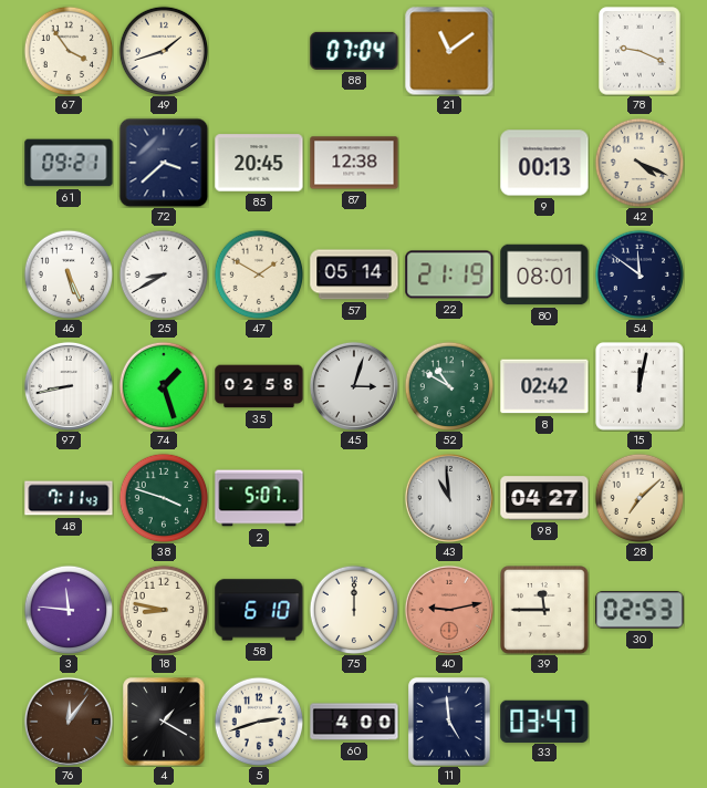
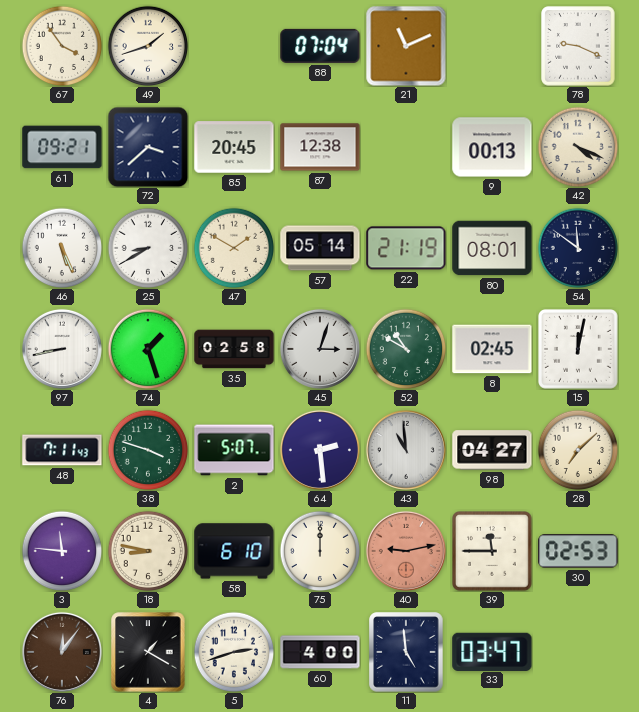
21: 11:09 -> 11:11
8: 02:42 -> 02:45
64: none -> 2:29
